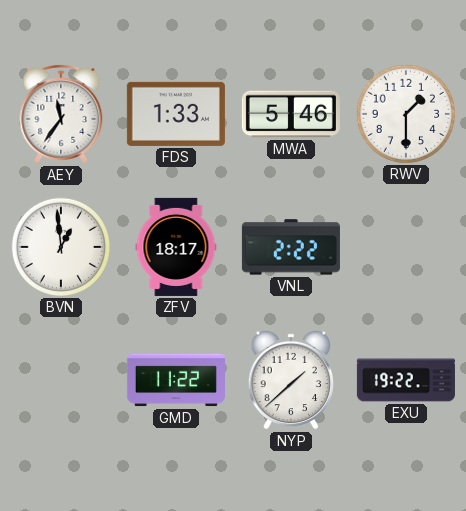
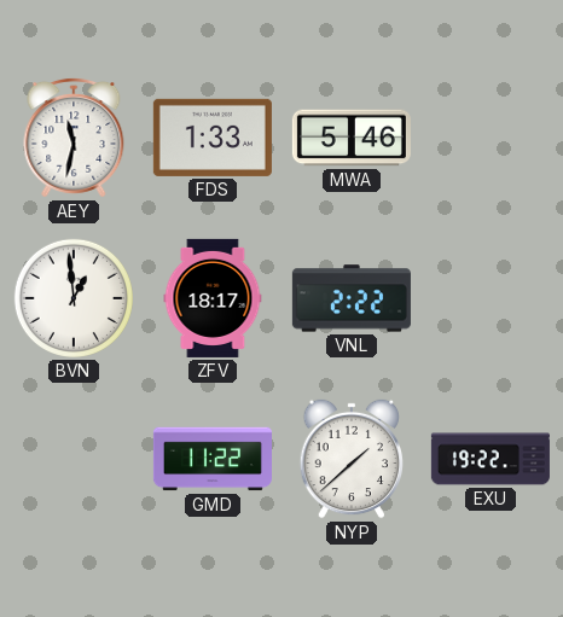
AEY: 11:36 -> 11:32
RWV: 1:30 -> none
